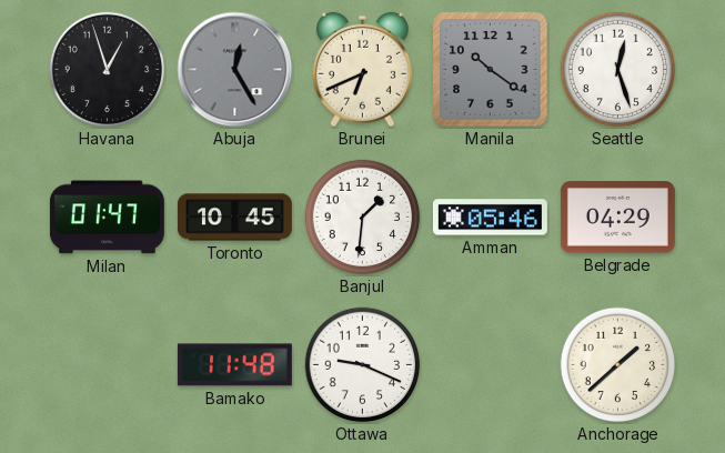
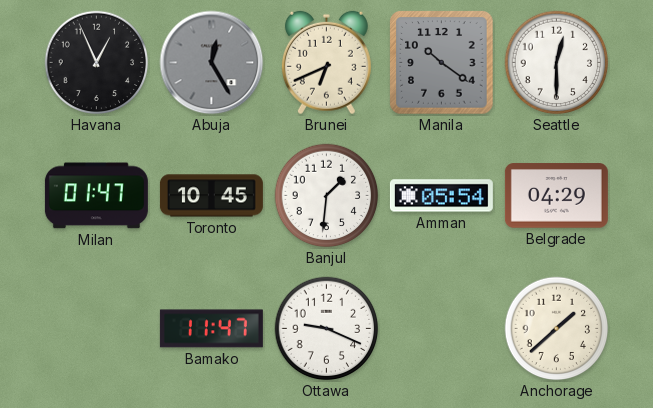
Havana: 12:57 -> 12:56
Seattle: 12:27 -> 12:30
Amman: 05:46 -> 05:54
Bamako: 11:48 -> 11:47
